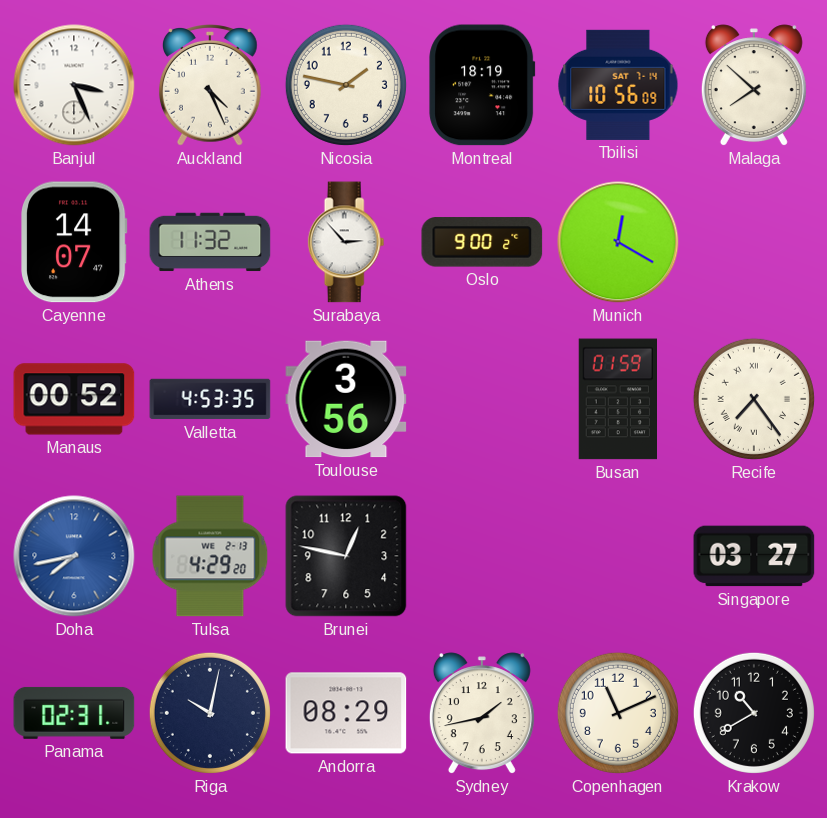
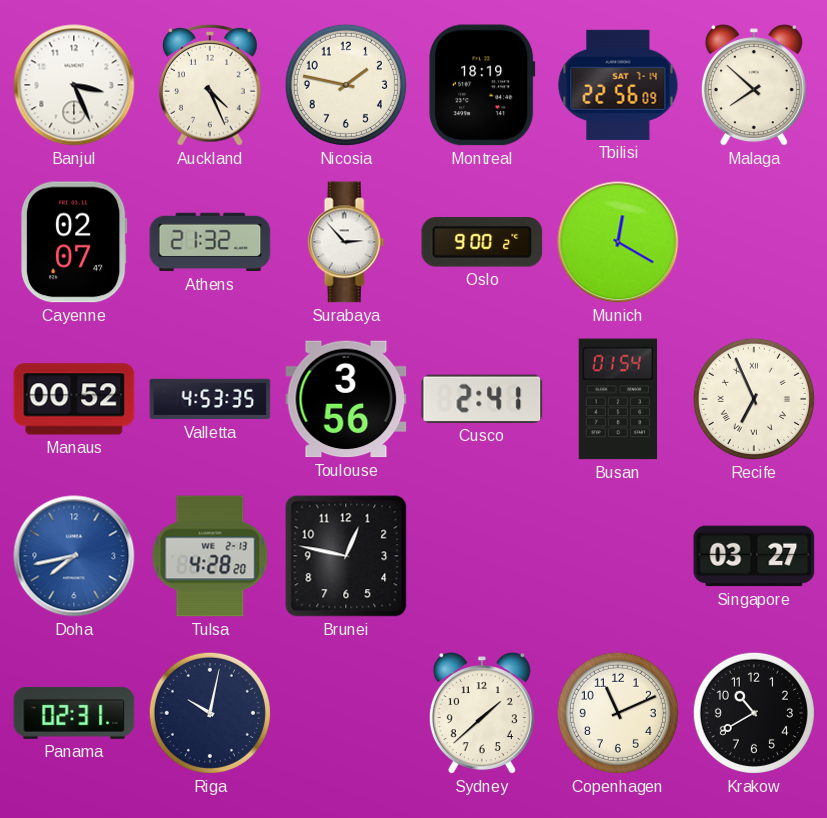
Tbilisi: 10:56 -> 22:56
Cayenne: 14:07 -> 02:07
Athens: 11:32 -> 21:32
Cusco: none -> 2:41
Busan: 01:59 -> 01:54
Recife: 7:24 -> 6:56
Tulsa: 4:29 -> 4:28
Andorra: 08:29 -> none
Sydney: 1:43 -> 1:38
